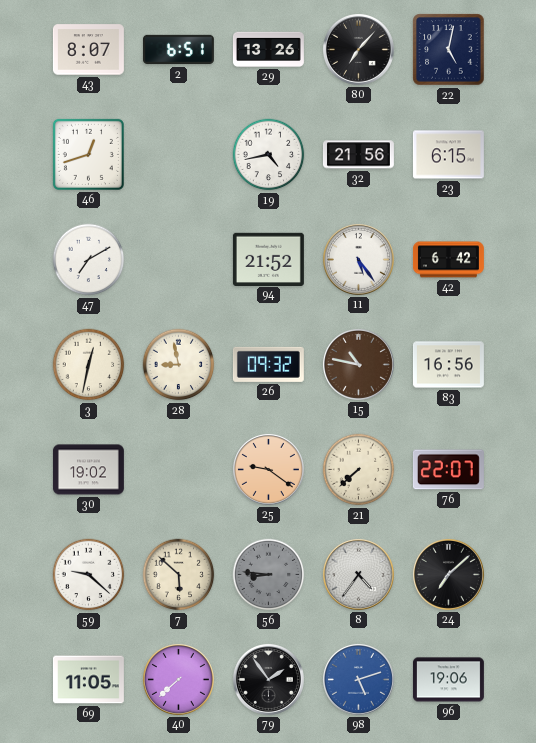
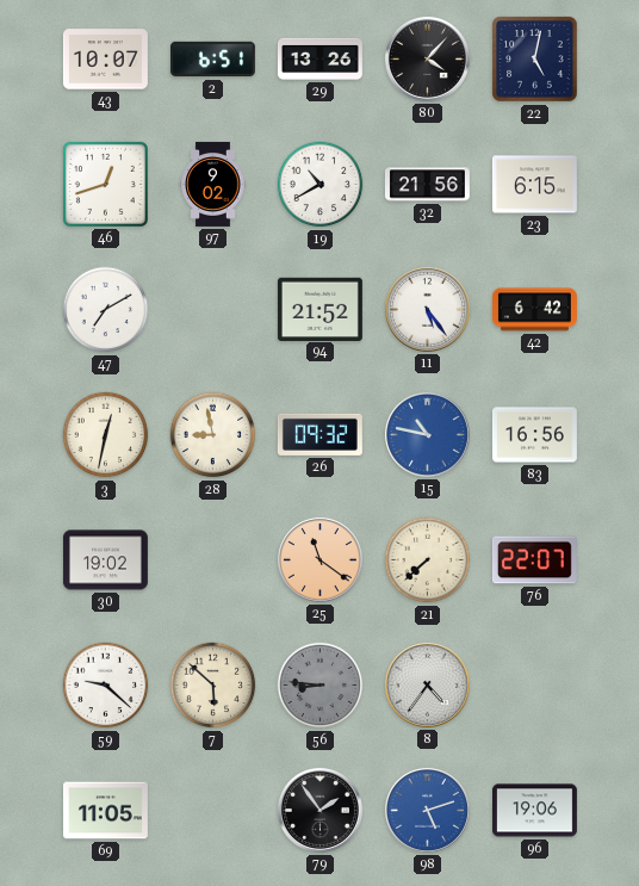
43: 8:07 -> 10:07
80: 7:07 -> 4:07
97: none -> 9:02
19: 4:43 -> 10:40
15 dial: brown -> blue
25: 9:21 -> 11:21
24: 7:08 -> none
40: 7:38 -> none
